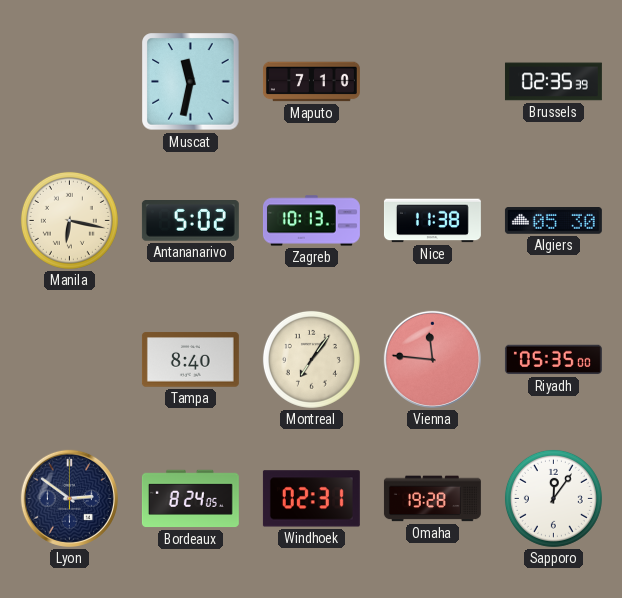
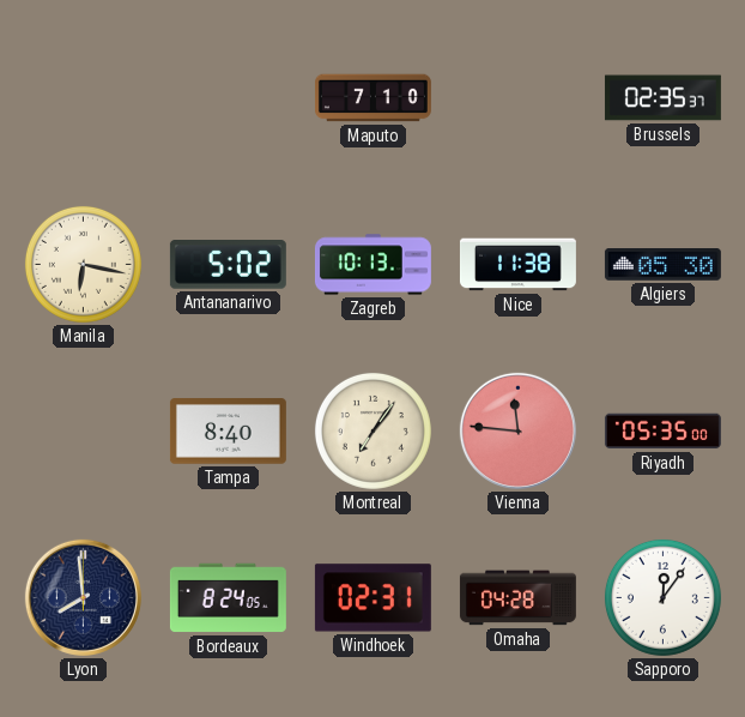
Muscat: 11:32 -> none
Brussels: 02:35:39 -> 02:35:37
Lyon: 2:51 -> 7:59
Omaha: 19:28 -> 04:28
